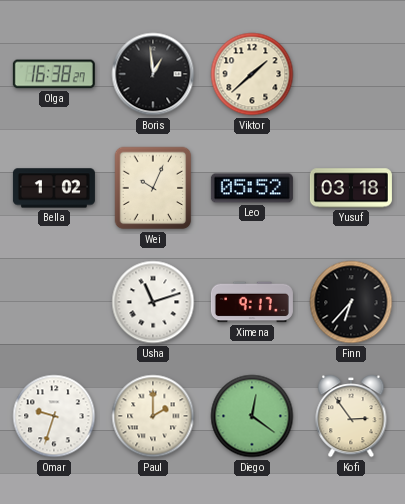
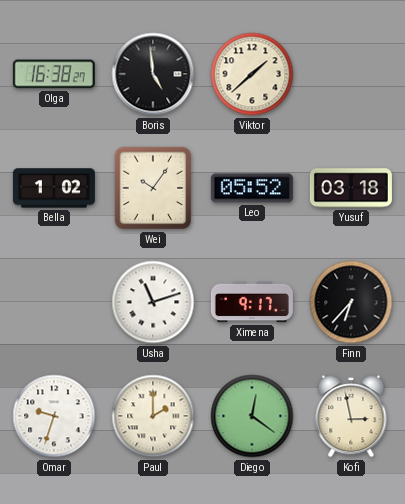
Boris: 12:59 -> 4:59
Wei: 10:04 -> 10:06
Kofi: 2:54 -> 2:58
